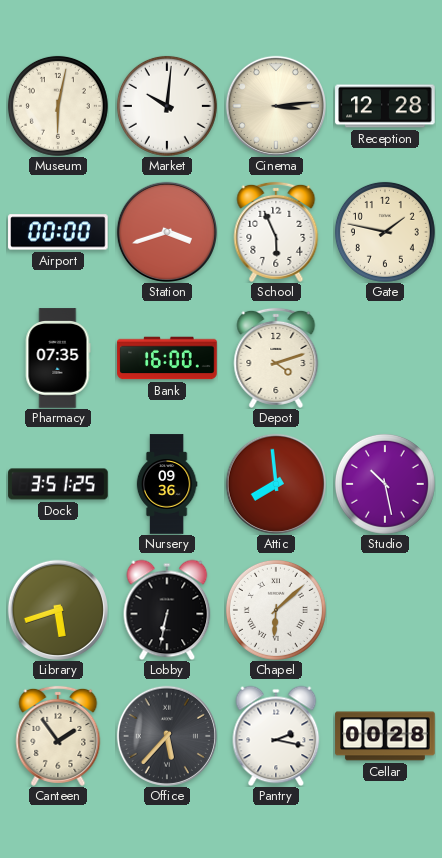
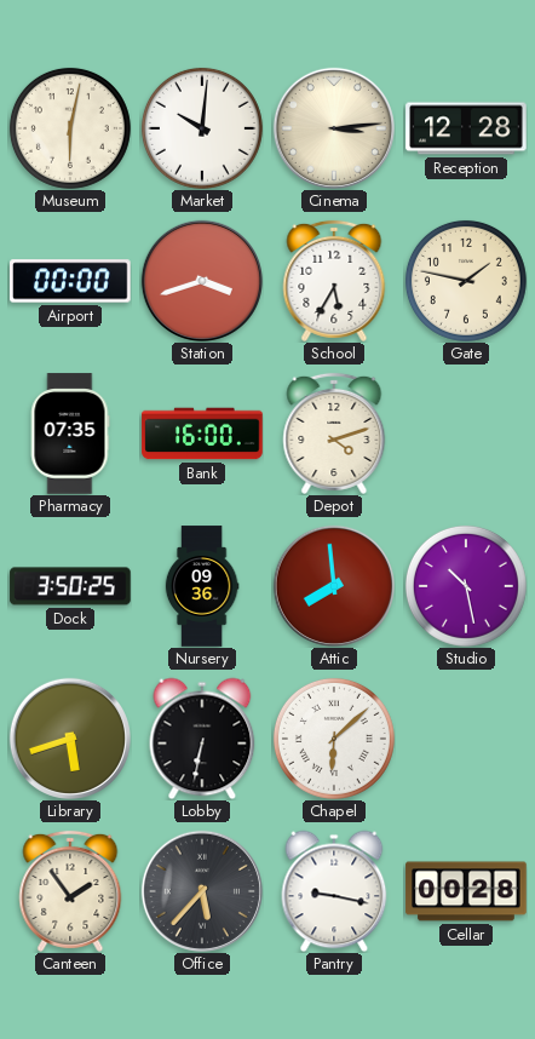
School: 5:56 -> 5:35
Dock: 3:51 -> 3:50
Pantry: 2:17 -> 9:17
